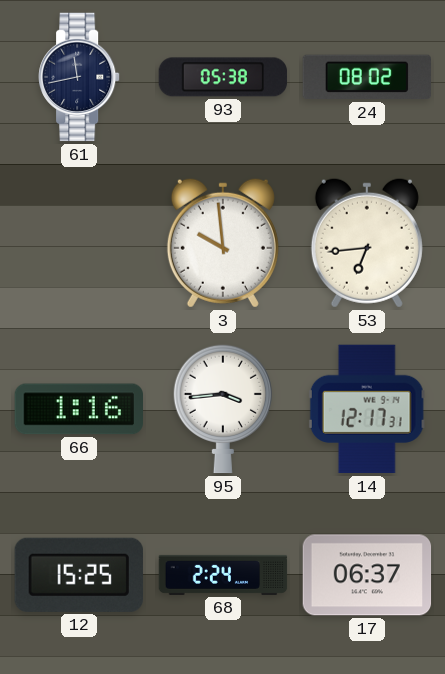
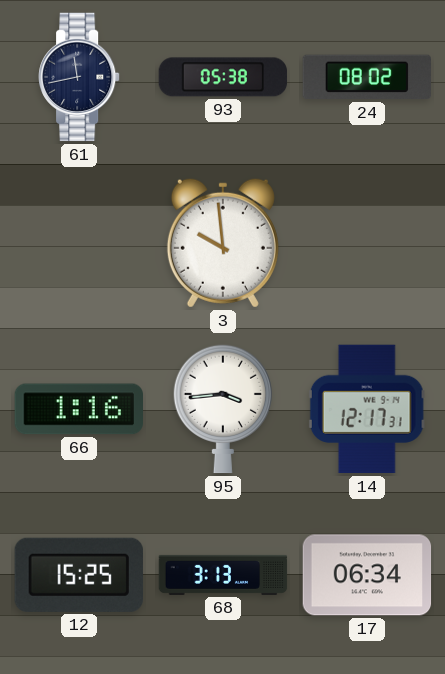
53: 6:44 -> none
68: 2:24 -> 3:13
17: 06:37 -> 06:34
